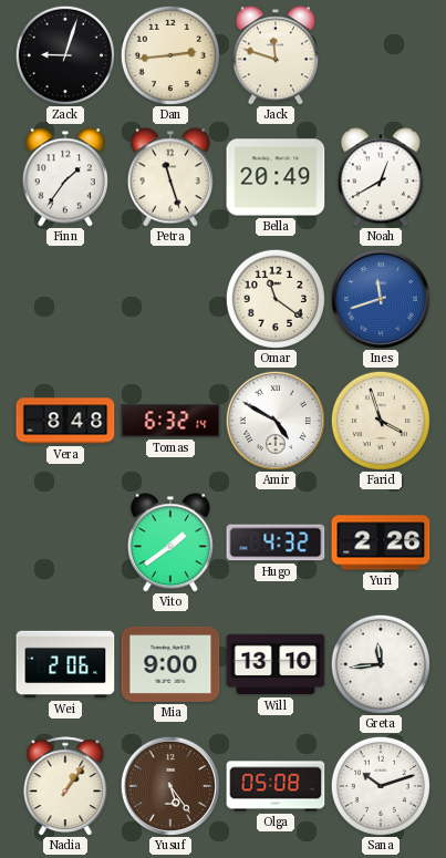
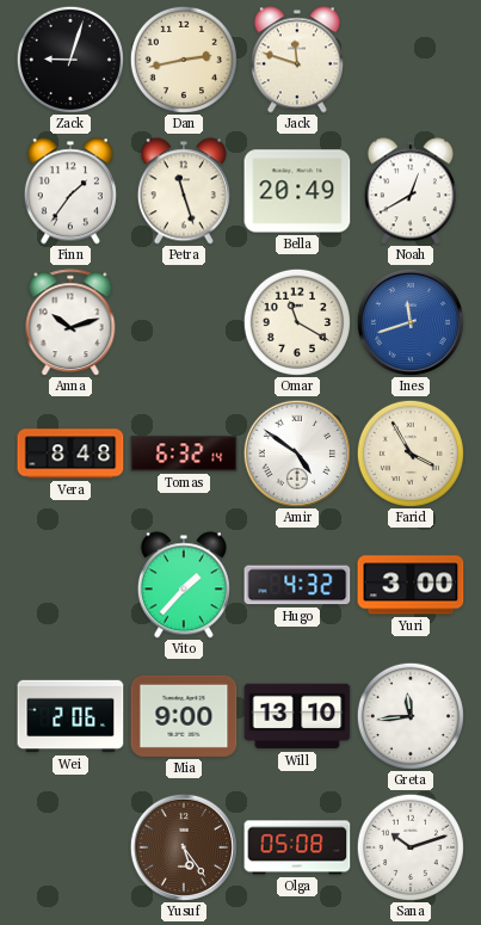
Dan: 2:44 -> 2:43
Anna: none -> 10:12
Omar: 11:21 -> 11:20
Amir: 4:50 -> 4:51
Farid: 3:57 -> 3:55
Vito: 1:39 -> 1:37
Yuri: 2:26 -> 3:00
Nadia: 1:06 -> none
